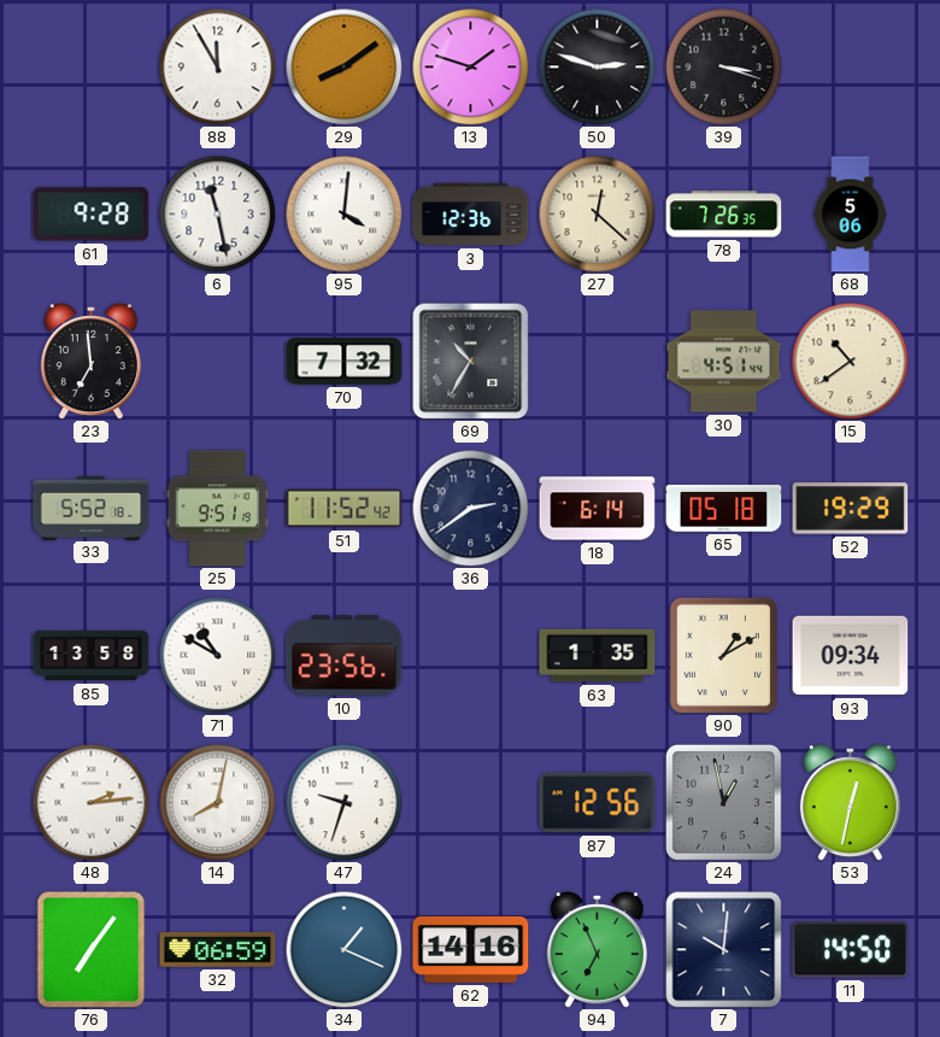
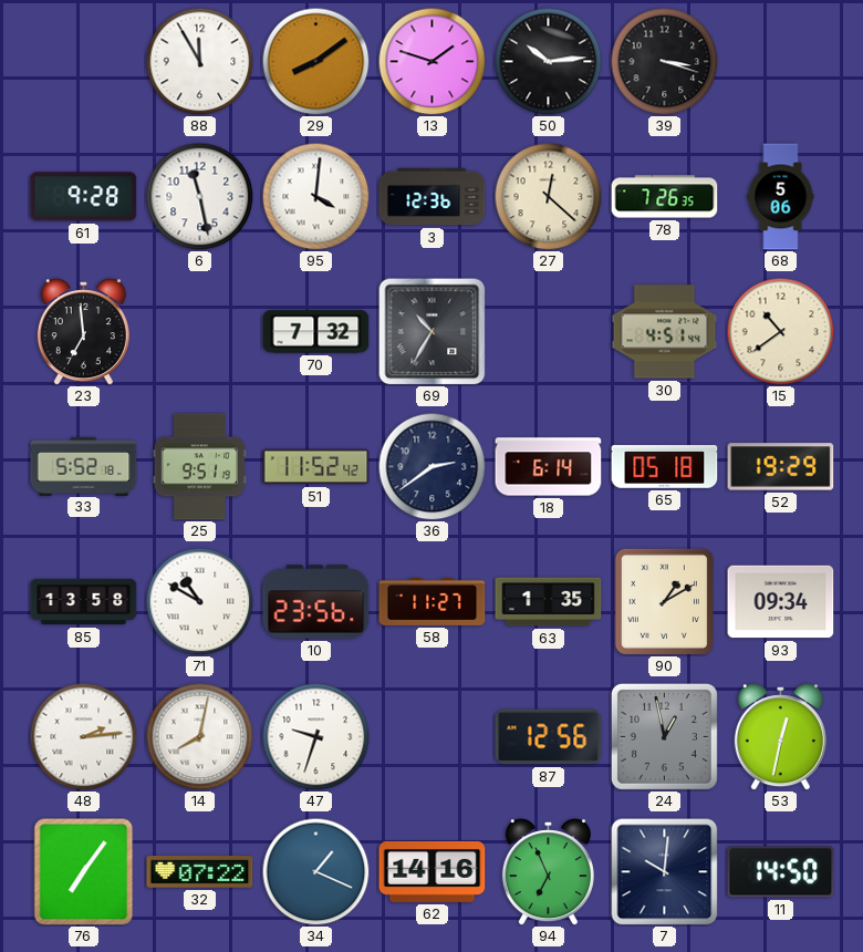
50: 2:48 -> 10:14
58: none -> 11:27
32: 06:59 -> 07:22
